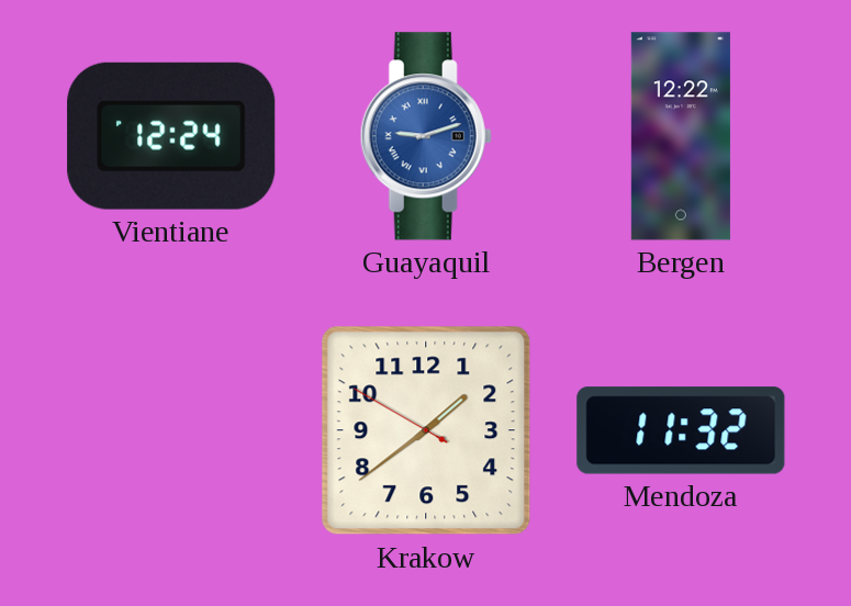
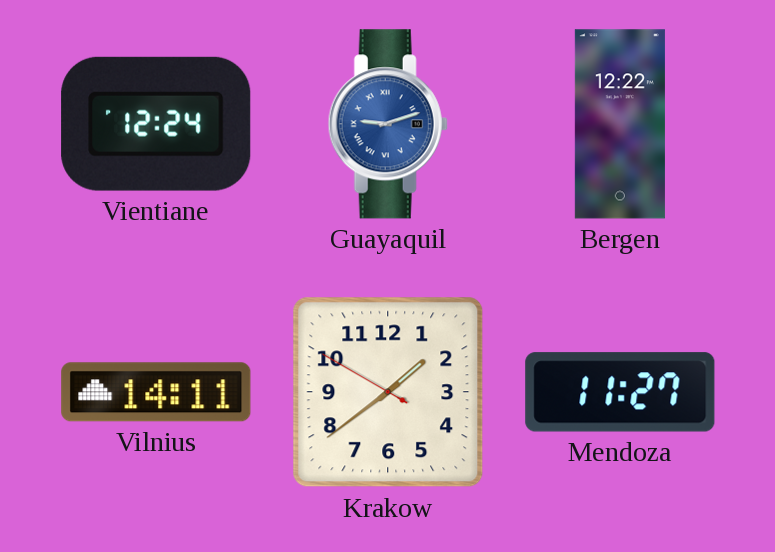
Vilnius: none -> 14:11
Mendoza: 11:32 -> 11:27
